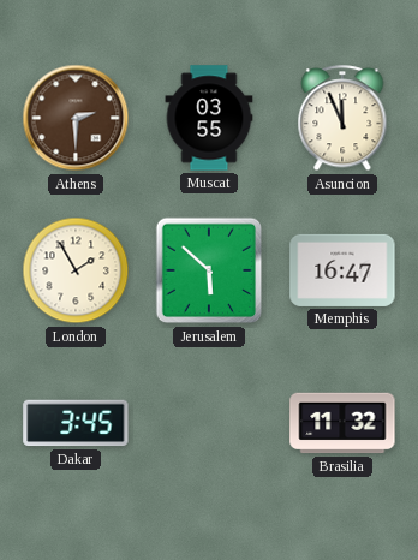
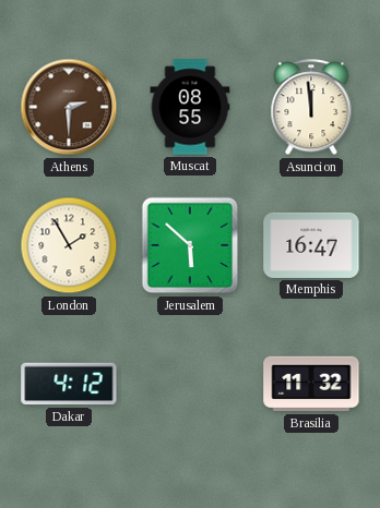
Muscat: 03:55 -> 08:55
Asuncion: 11:56 -> 11:59
Dakar: 3:45 -> 4:12
